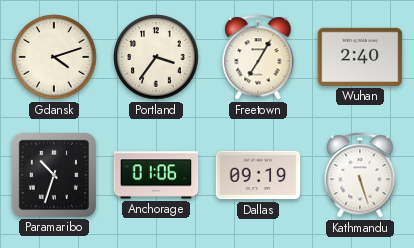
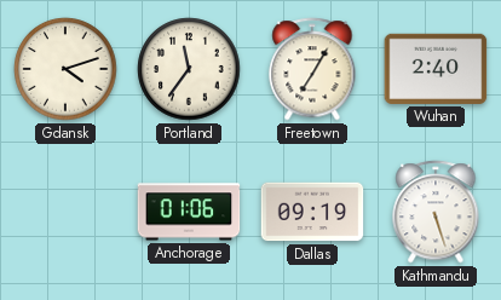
Portland: 3:36 -> 11:36
Paramaribo: 10:33 -> none
